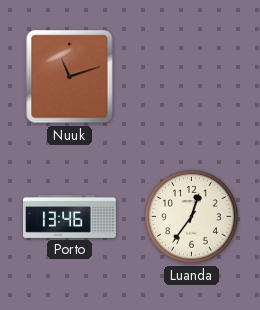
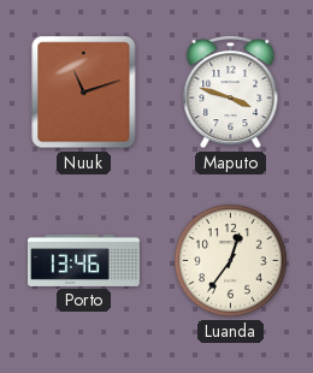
Maputo: none -> 3:48
